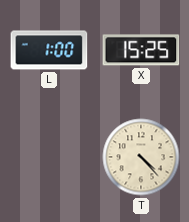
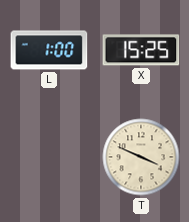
T: 4:23 -> 3:49
